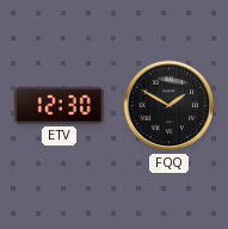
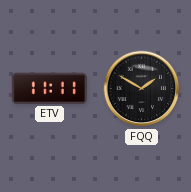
ETV: 12:30 -> 11:11
